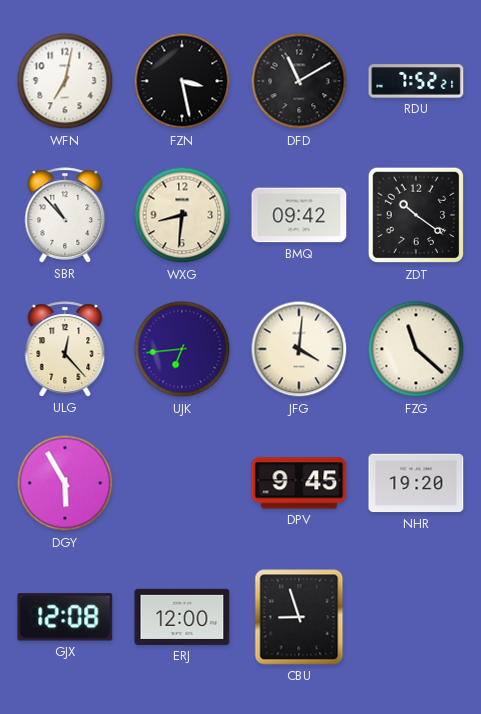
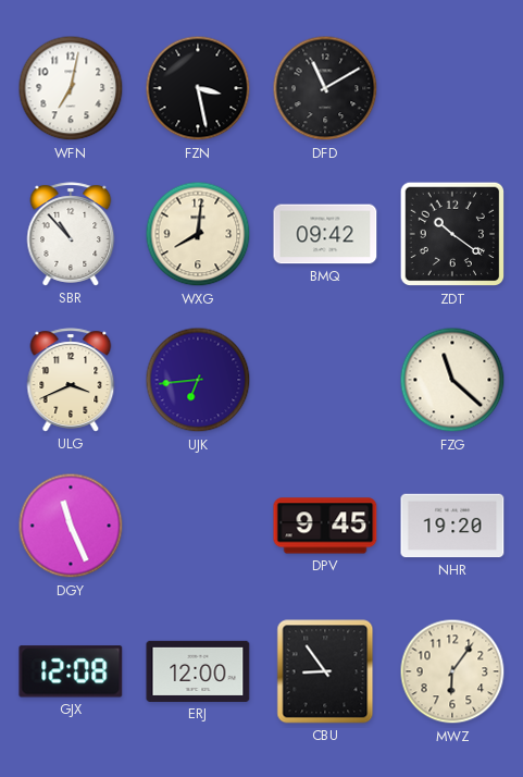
RDU: 7:52 -> none
WXG: 8:31 -> 8:01
ULG: 12:23 -> 3:41
JFG: 4:01 -> none
DGY: 5:55 -> 11:26
CBU: 8:57 -> 8:54
MWZ: none -> 6:06
